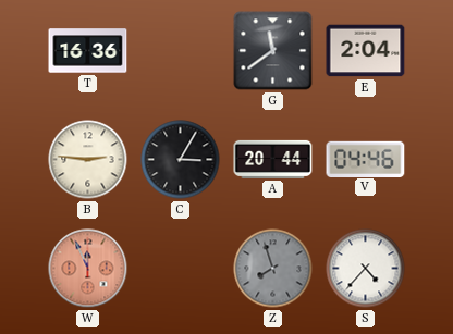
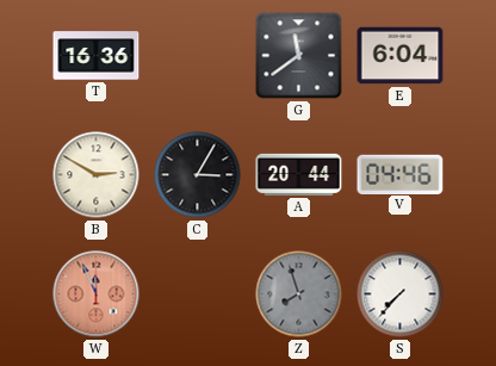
E: 2:04 -> 6:04
B: 2:46 -> 2:50
S: 4:37 -> 7:37
